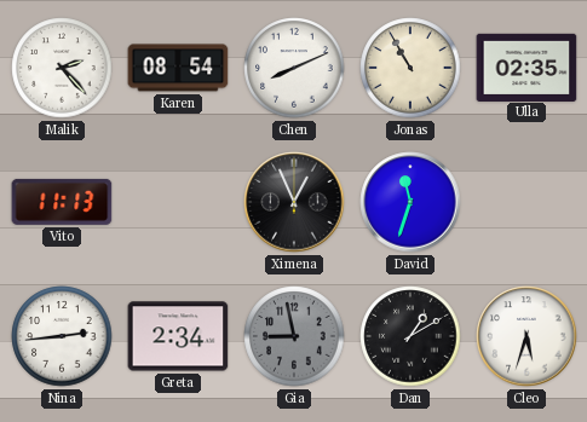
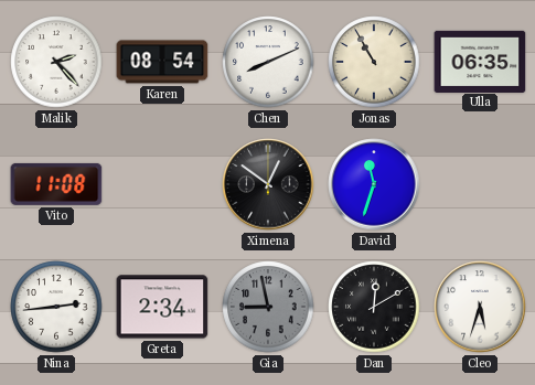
Ulla: 02:35 -> 06:35
Vito: 11:13 -> 11:08
Ximena: 12:56 -> 12:51
Dan: 1:10 -> 12:10
